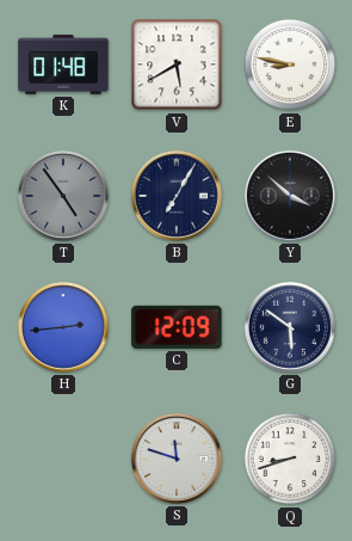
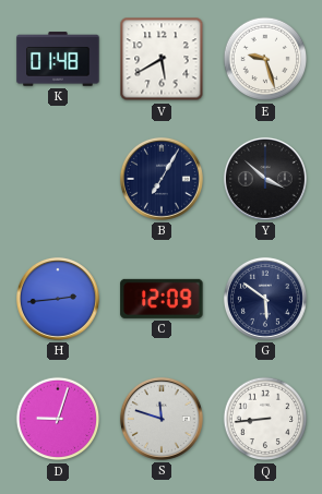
E: 8:47 -> 9:27
T: 4:54 -> none
D: none -> 9:03
Q: 8:42 -> 8:44
